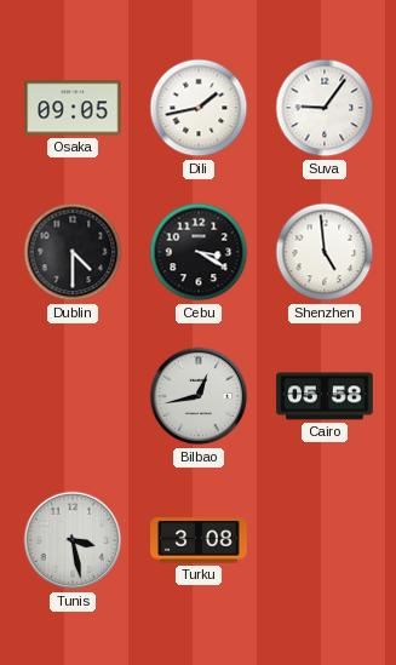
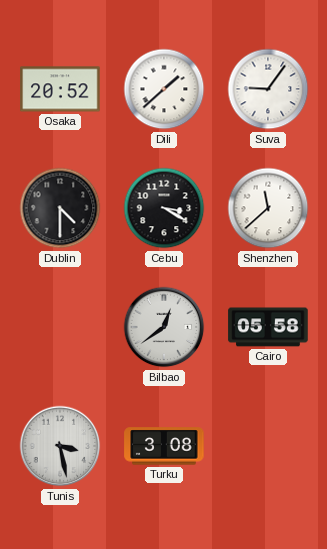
Osaka: 09:05 -> 20:52
Dili: 1:43 -> 1:38
Shenzhen: 4:59 -> 11:38
Bilbao: 12:43 -> 12:39
